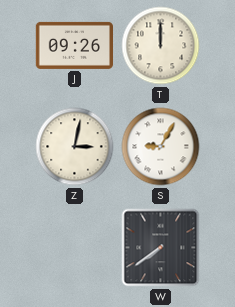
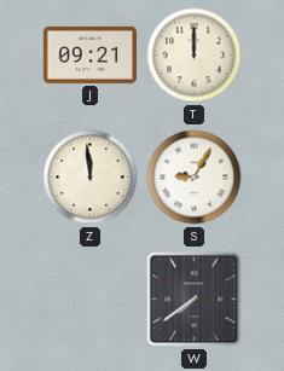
J: 09:26 -> 09:21
Z: 3:02 -> 11:59
